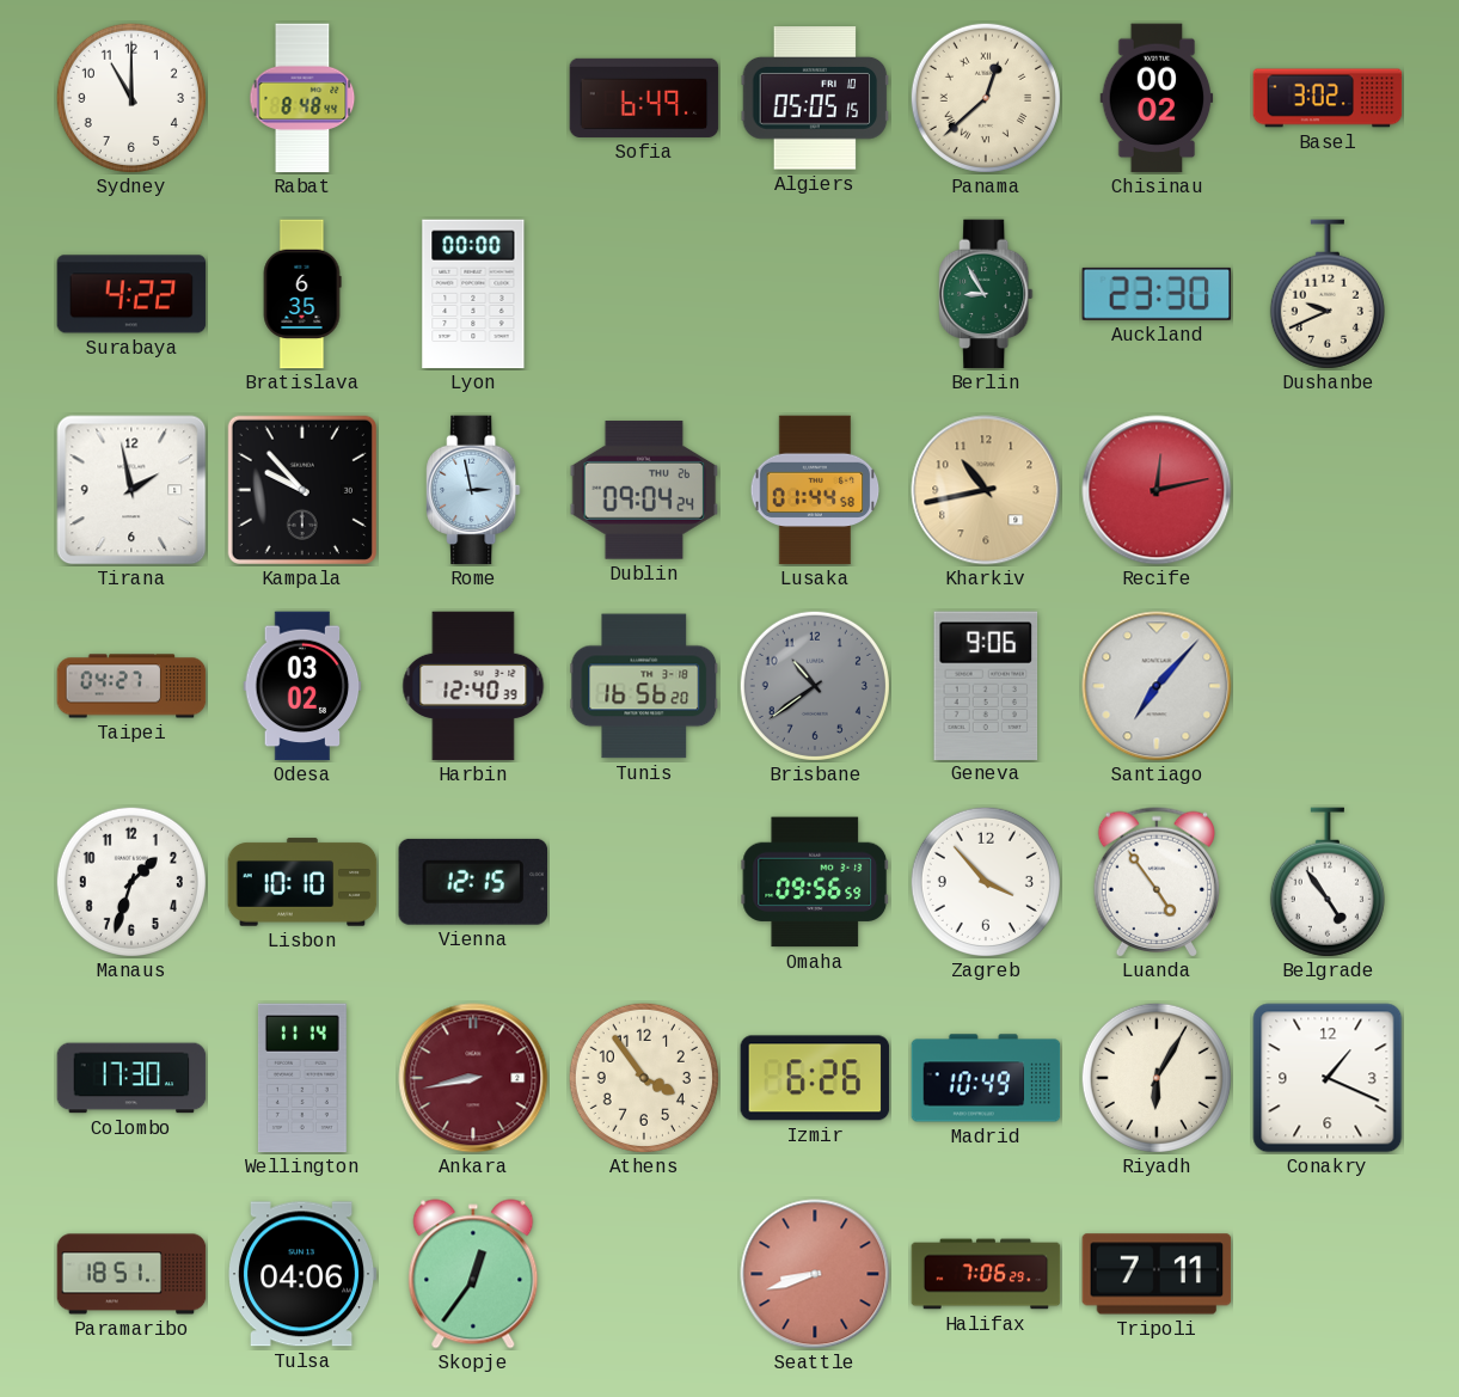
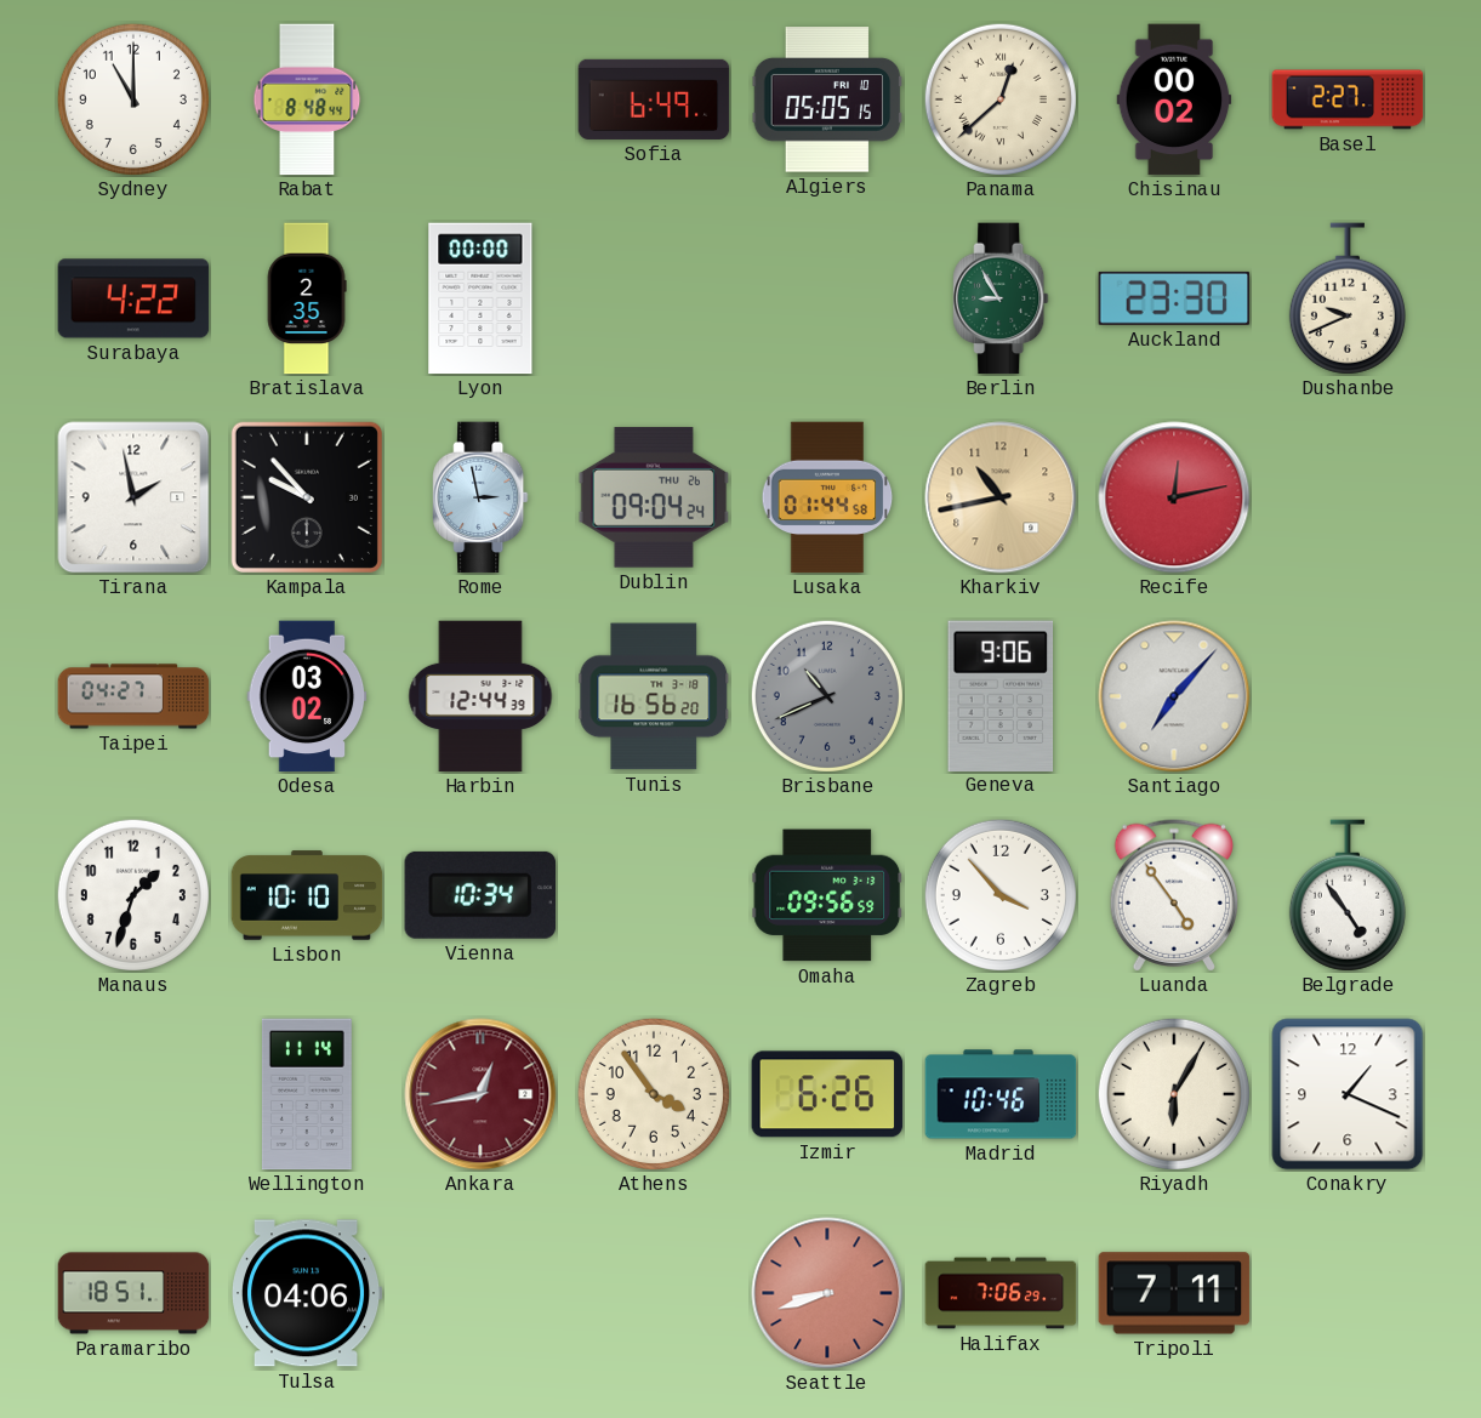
Basel: 3:02 -> 2:27
Bratislava: 6:35 -> 2:35
Harbin: 12:40 -> 12:44
Brisbane: 10:39 -> 10:41
Vienna: 12:15 -> 10:34
Colombo: 17:30 -> none
Ankara: 8:43 -> 12:43
Madrid: 10:49 -> 10:46
Skopje: 12:36 -> none
